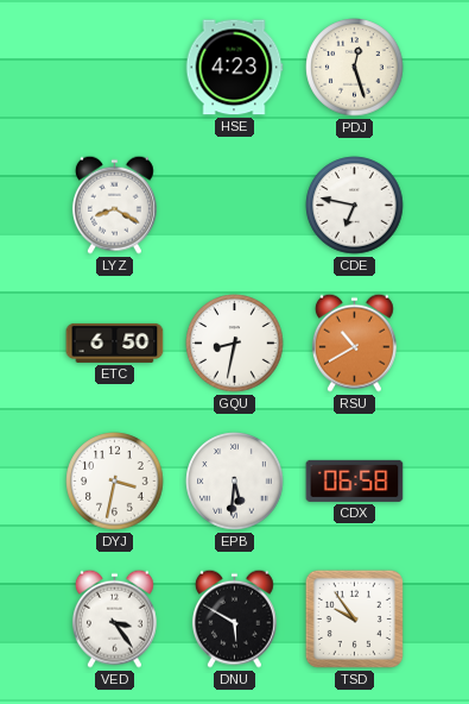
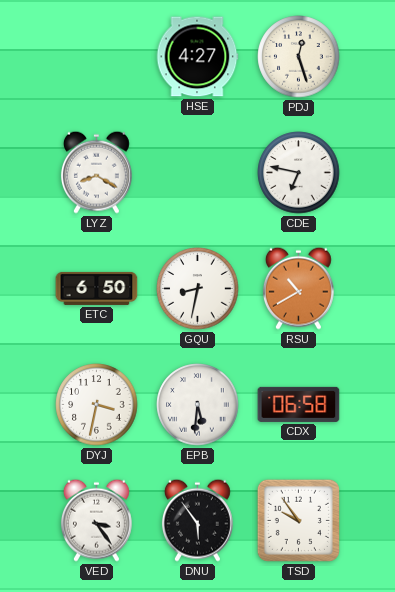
HSE: 4:23 -> 4:27
DNU: 5:50 -> 5:54
